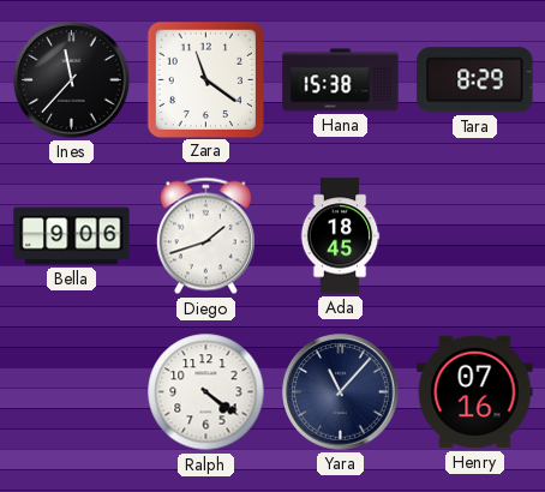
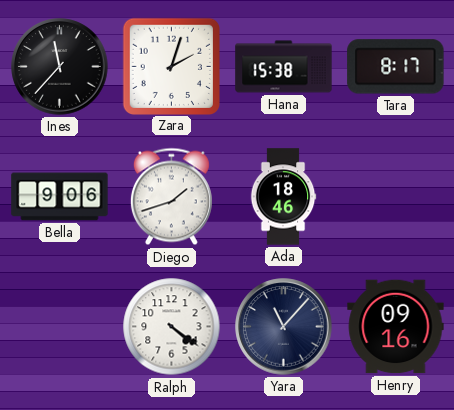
Zara: 11:21 -> 2:03
Tara: 8:29 -> 8:17
Ada: 18:45 -> 18:46
Henry: 07:16 -> 09:16
